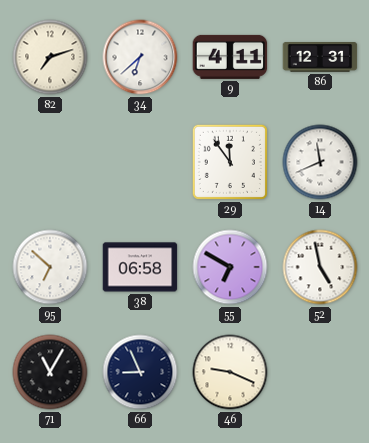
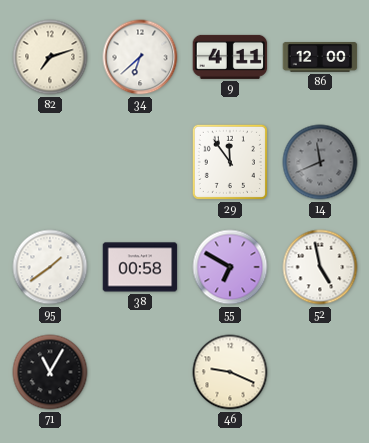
86: 12:31 -> 12:00
14 dial: white -> grey
95: 6:52 -> 1:39
38: 06:58 -> 00:58
66: 8:56 -> none
